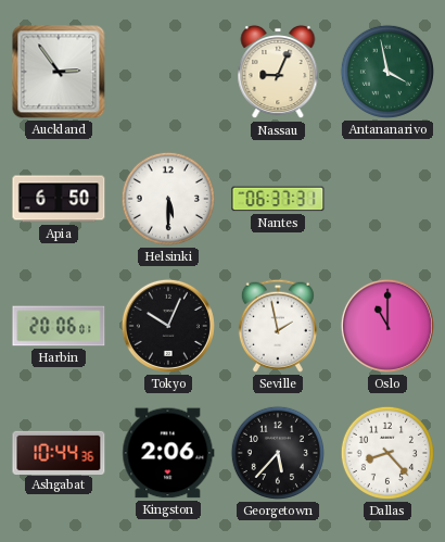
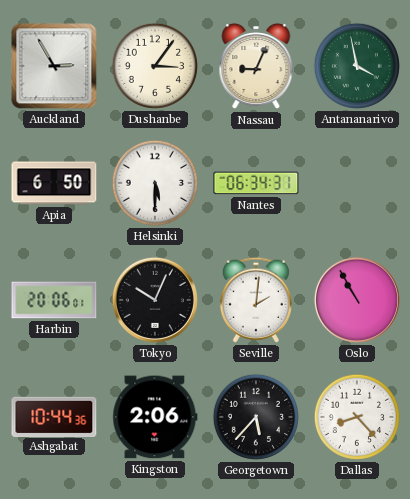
Auckland: 2:54 -> 2:55
Dushanbe: none -> 3:06
Nantes: 06:37 -> 06:34
Seville: 1:58 -> 2:01
Oslo: 11:00 -> 10:55
